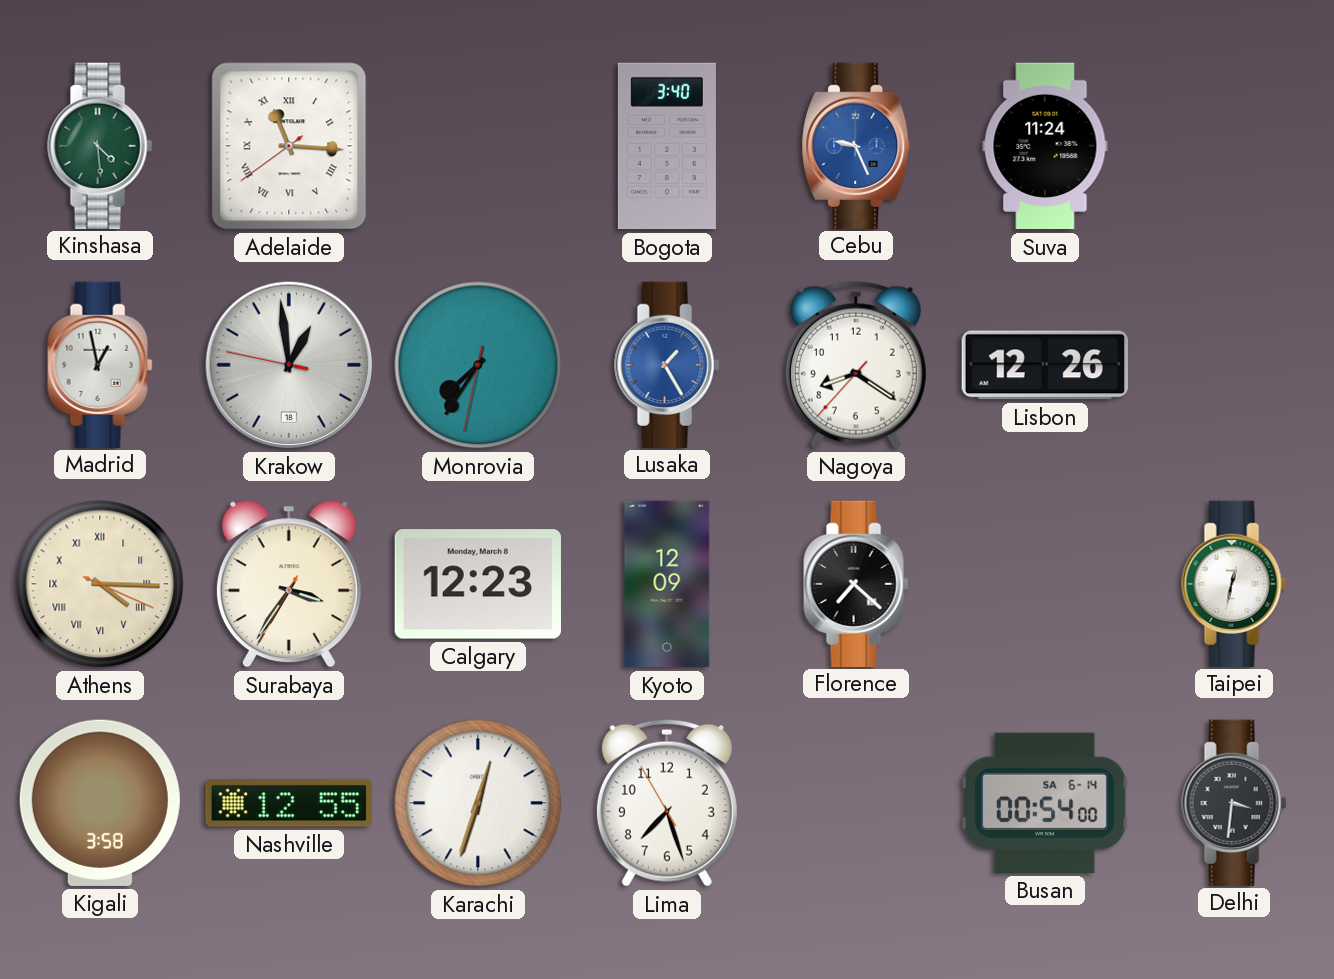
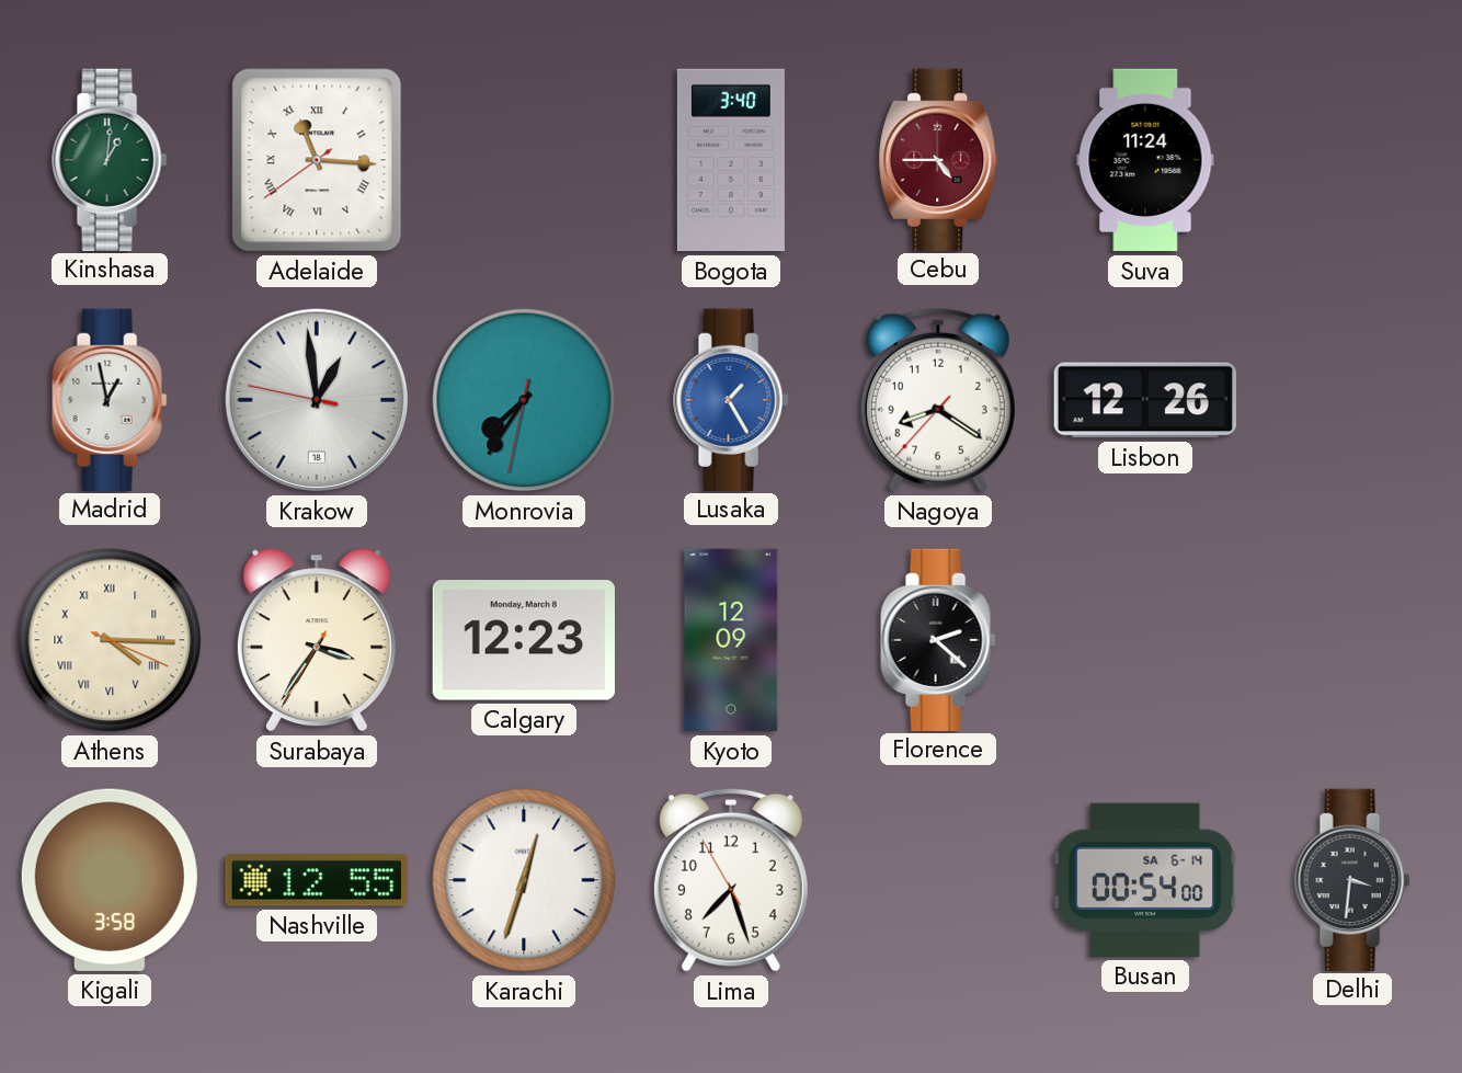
Kinshasa: 4:29 -> 1:01
Cebu: 9:26 -> 4:45
Cebu dial: blue -> burgundy
Florence: 7:22 -> 2:22
Taipei: 12:32 -> none
